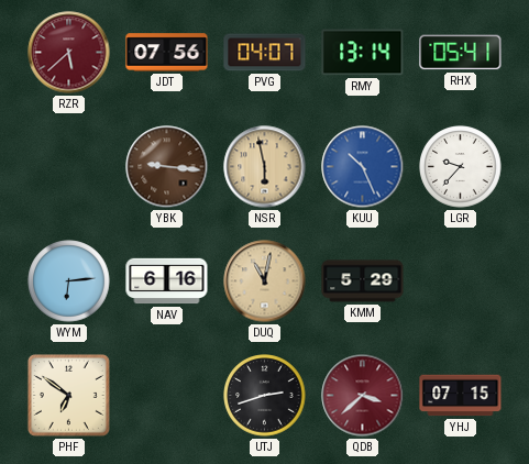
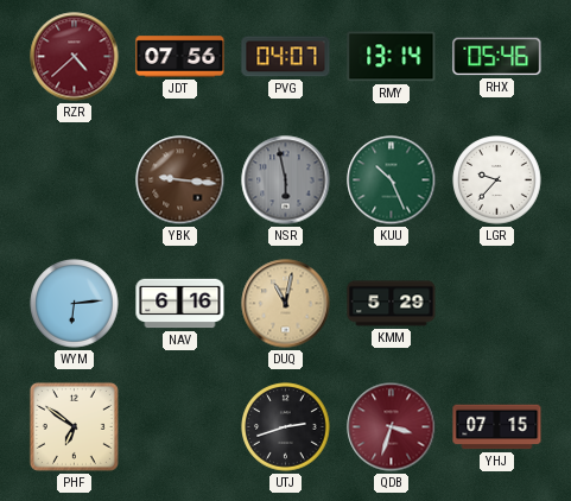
RZR: 5:38 -> 4:38
RHX: 05:41 -> 05:46
NSR dial: champagne -> grey
KUU dial: blue -> green
QDB: 3:38 -> 3:33
